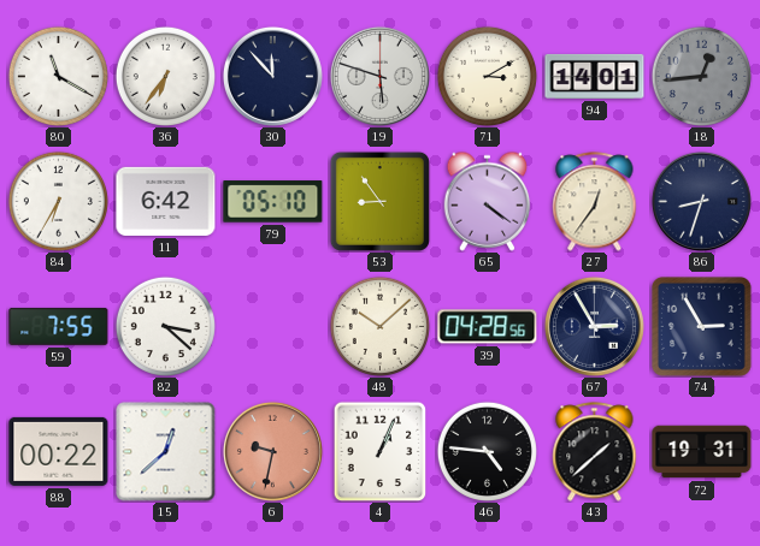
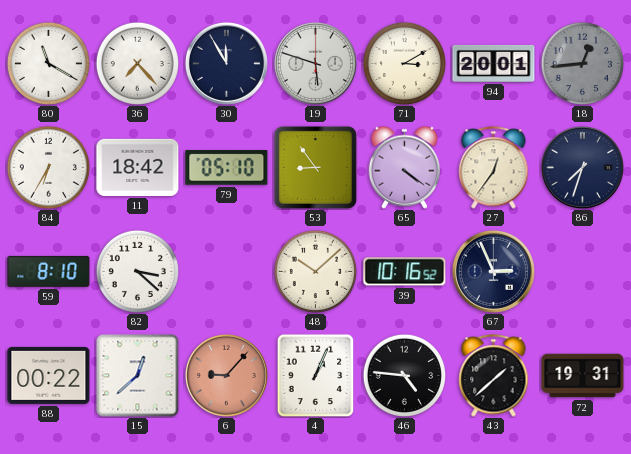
36: 6:36 -> 7:23
30: 11:53 -> 11:55
94: 14:01 -> 20:01
11: 6:42 -> 18:42
86: 8:33 -> 7:33
59: 7:55 -> 8:10
39: 04:28 -> 10:16
67: 2:55 -> 2:56
74: 2:55 -> none
6: 9:32 -> 9:07
